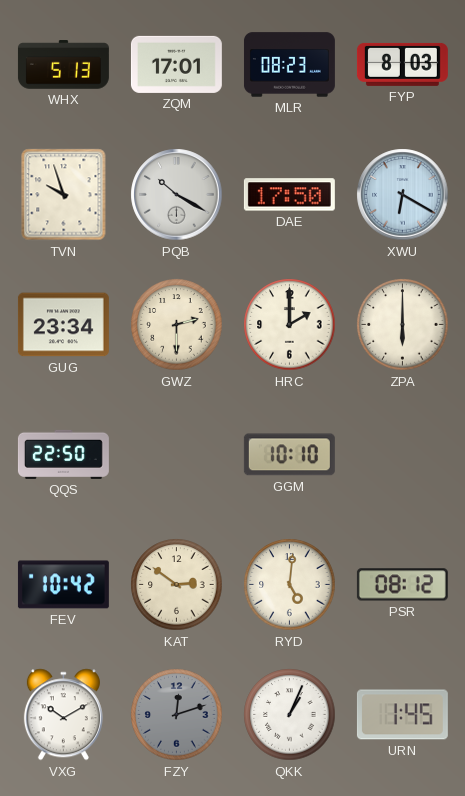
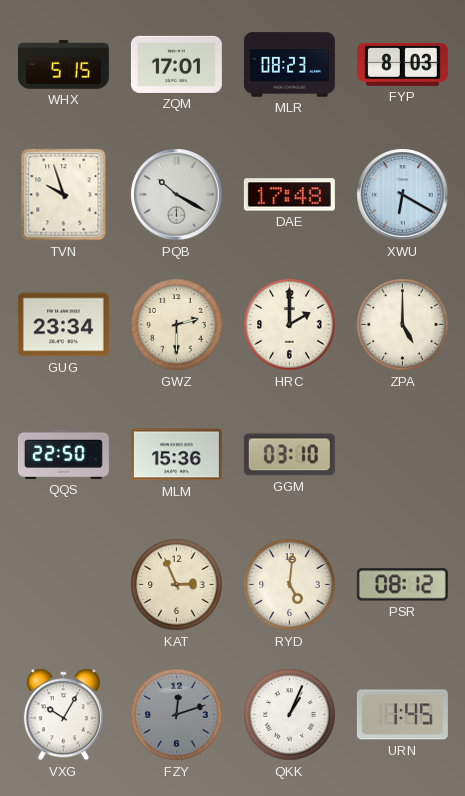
WHX: 5:13 -> 5:15
DAE: 17:50 -> 17:48
ZPA: 6:00 -> 5:00
MLM: none -> 15:36
GGM: 10:10 -> 03:10
FEV: 10:42 -> none
KAT: 2:51 -> 2:56
VXG: 10:10 -> 10:05
